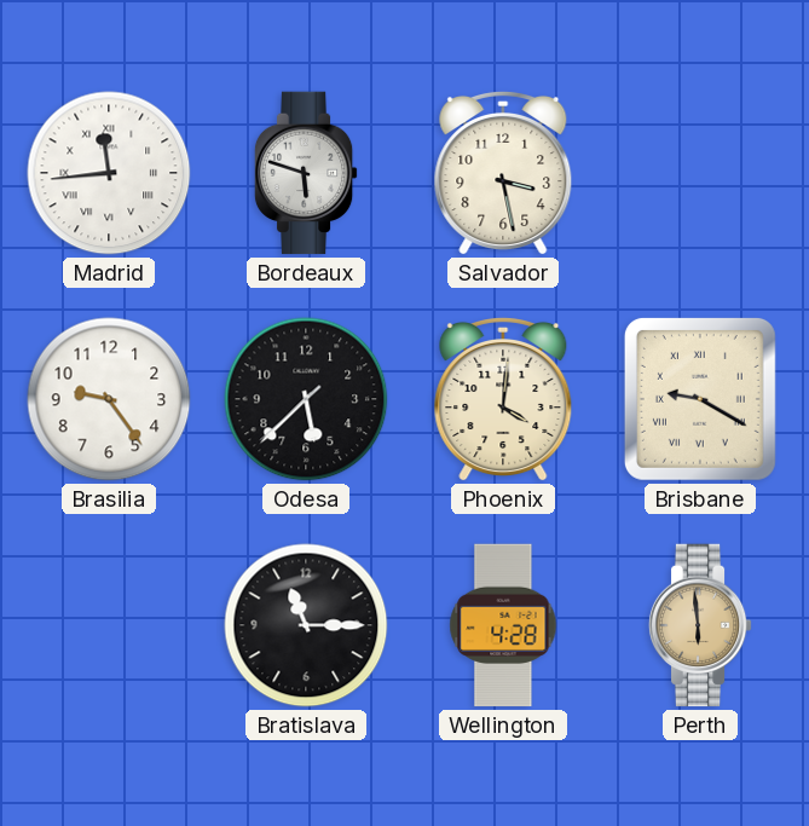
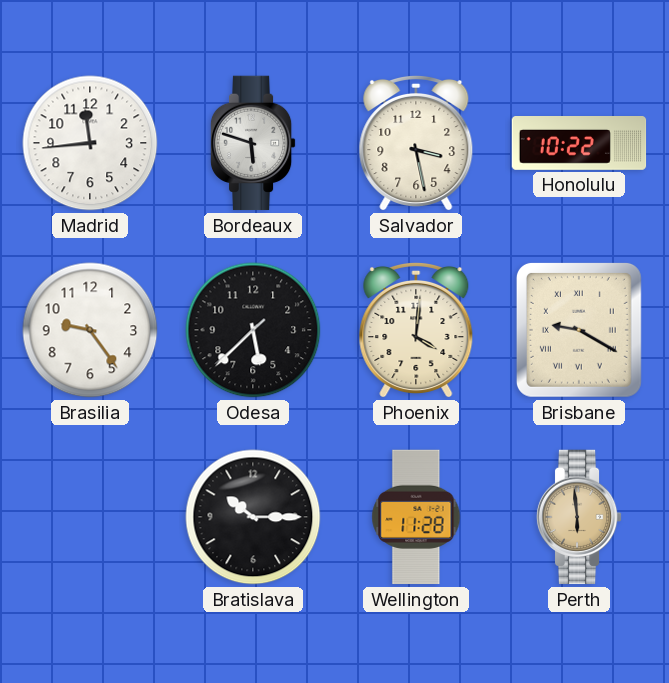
Madrid numerals: Roman -> Arabic
Honolulu: none -> 10:22
Bratislava: 11:15 -> 10:15
Wellington: 4:28 -> 11:28
